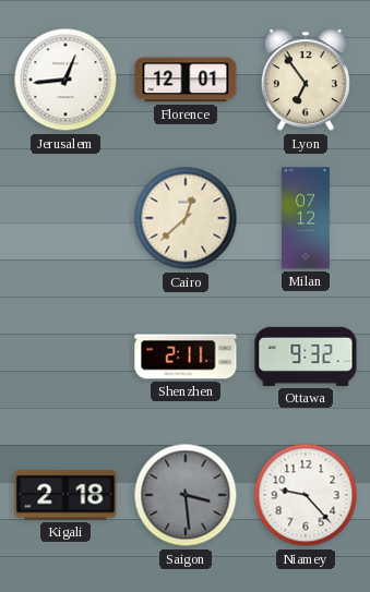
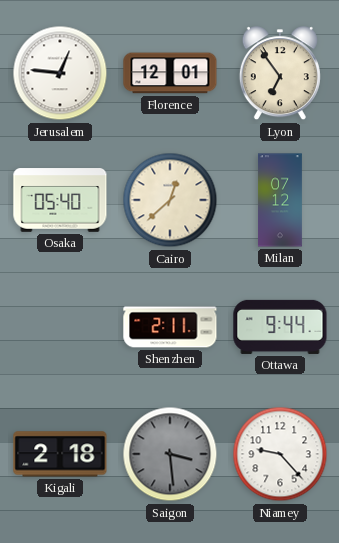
Jerusalem: 12:44 -> 12:46
Osaka: none -> 05:40
Ottawa: 9:32 -> 9:44
